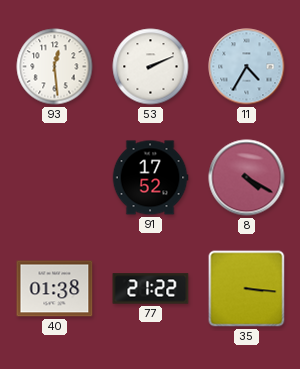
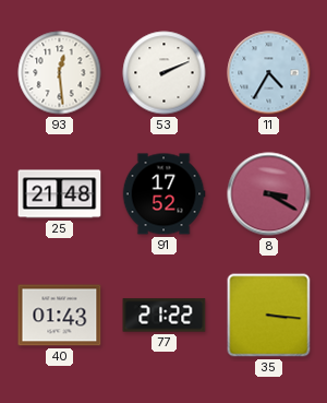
25: none -> 21:48
8: 4:20 -> 3:20
40: 01:38 -> 01:43
